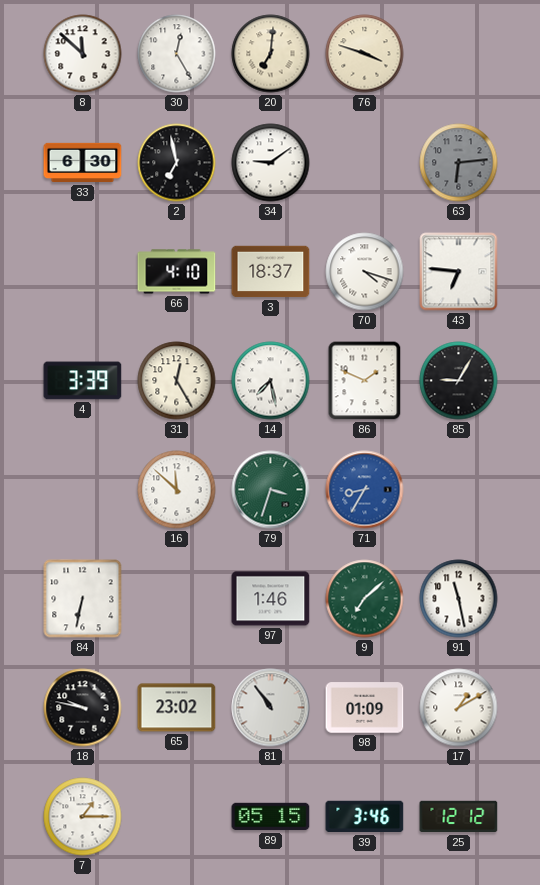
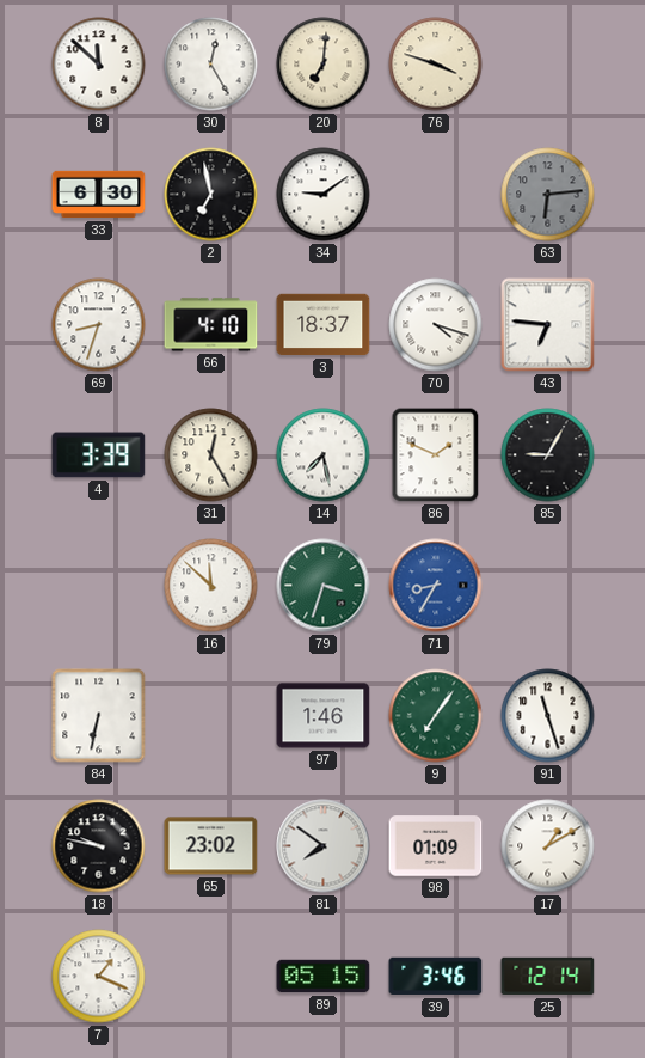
69: none -> 8:33
9: 7:08 -> 7:06
91: 11:28 -> 11:27
81: 10:54 -> 7:51
7: 1:15 -> 1:19
25: 12:12 -> 12:14
